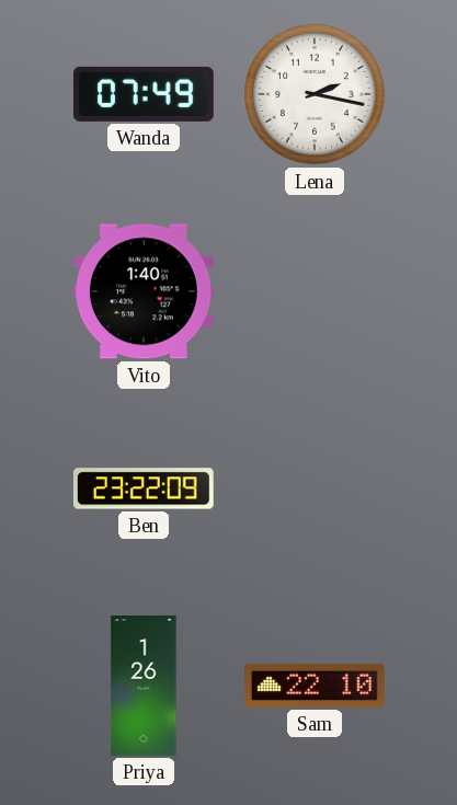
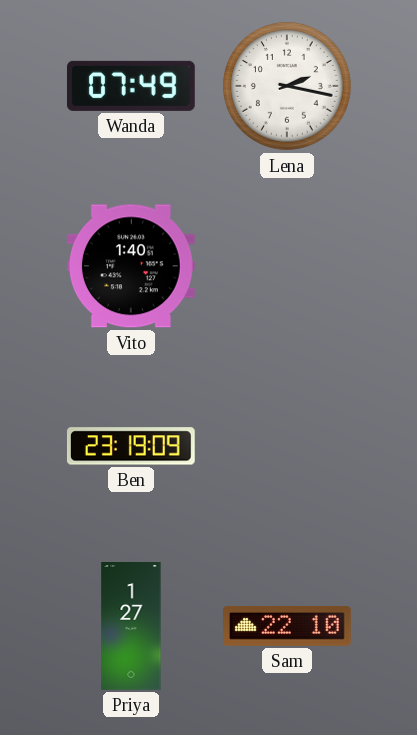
Ben: 23:22 -> 23:19
Priya: 1:26 -> 1:27
